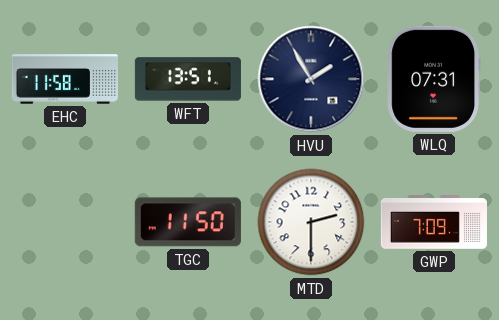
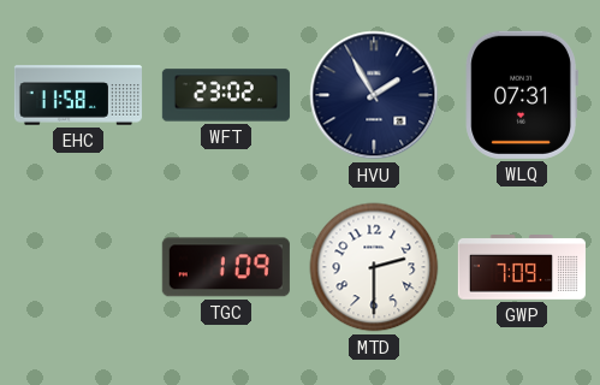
WFT: 13:51 -> 23:02
TGC: 11:50 -> 1:09
